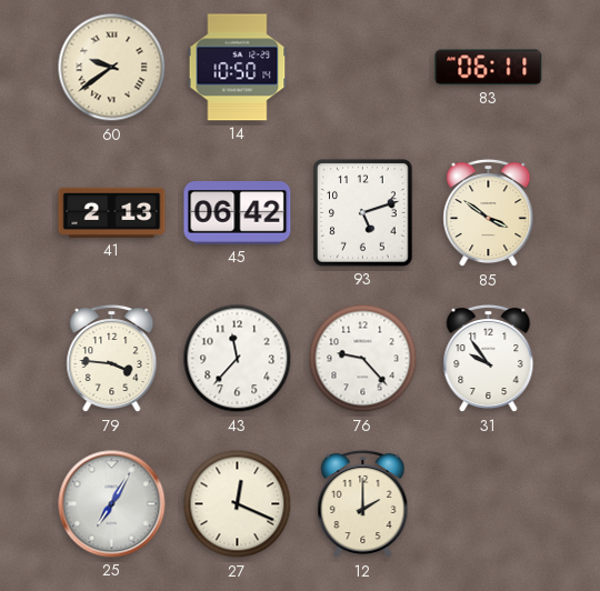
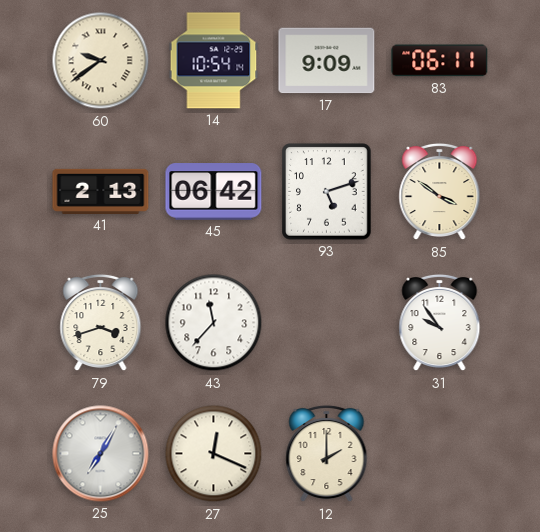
14: 10:50 -> 10:54
17: none -> 9:09
79: 3:46 -> 3:42
76: 9:23 -> none
